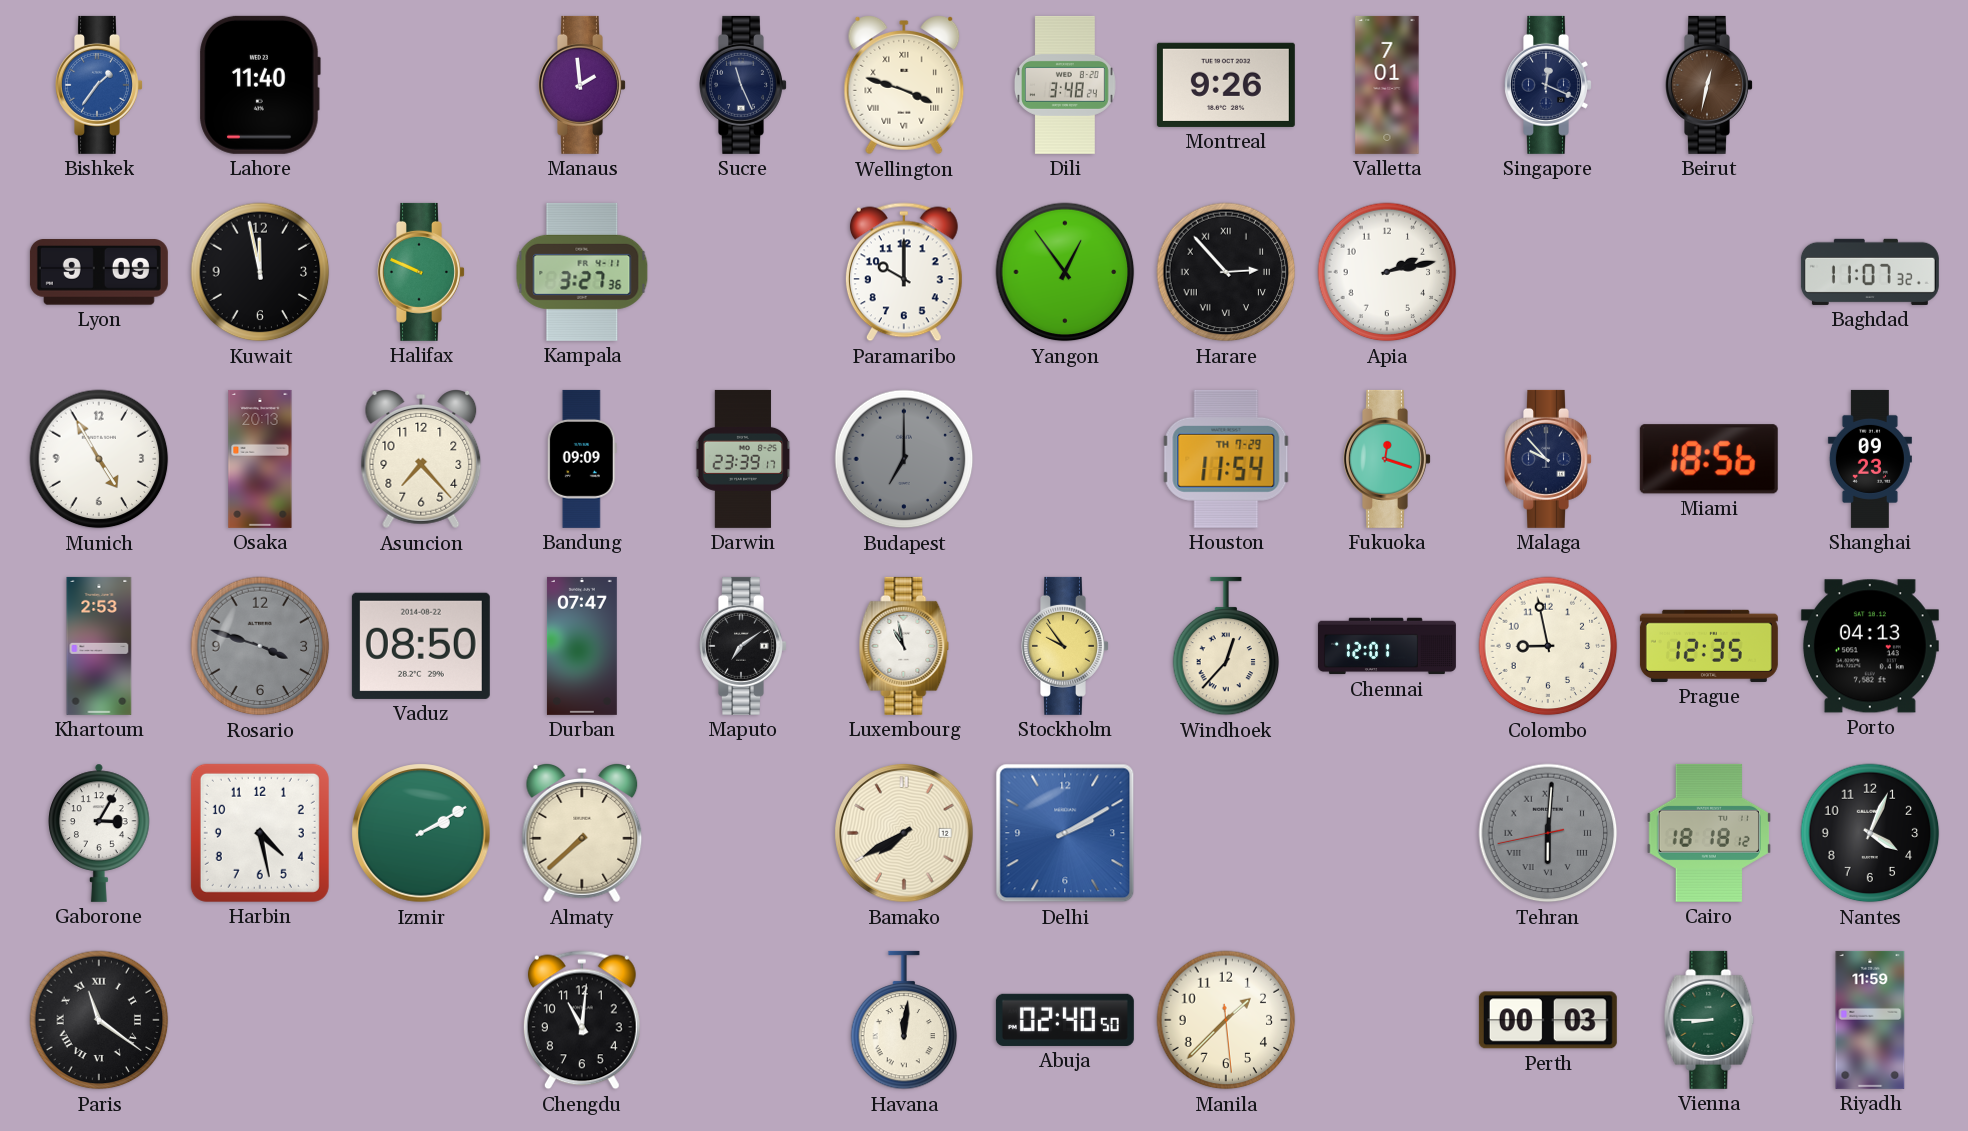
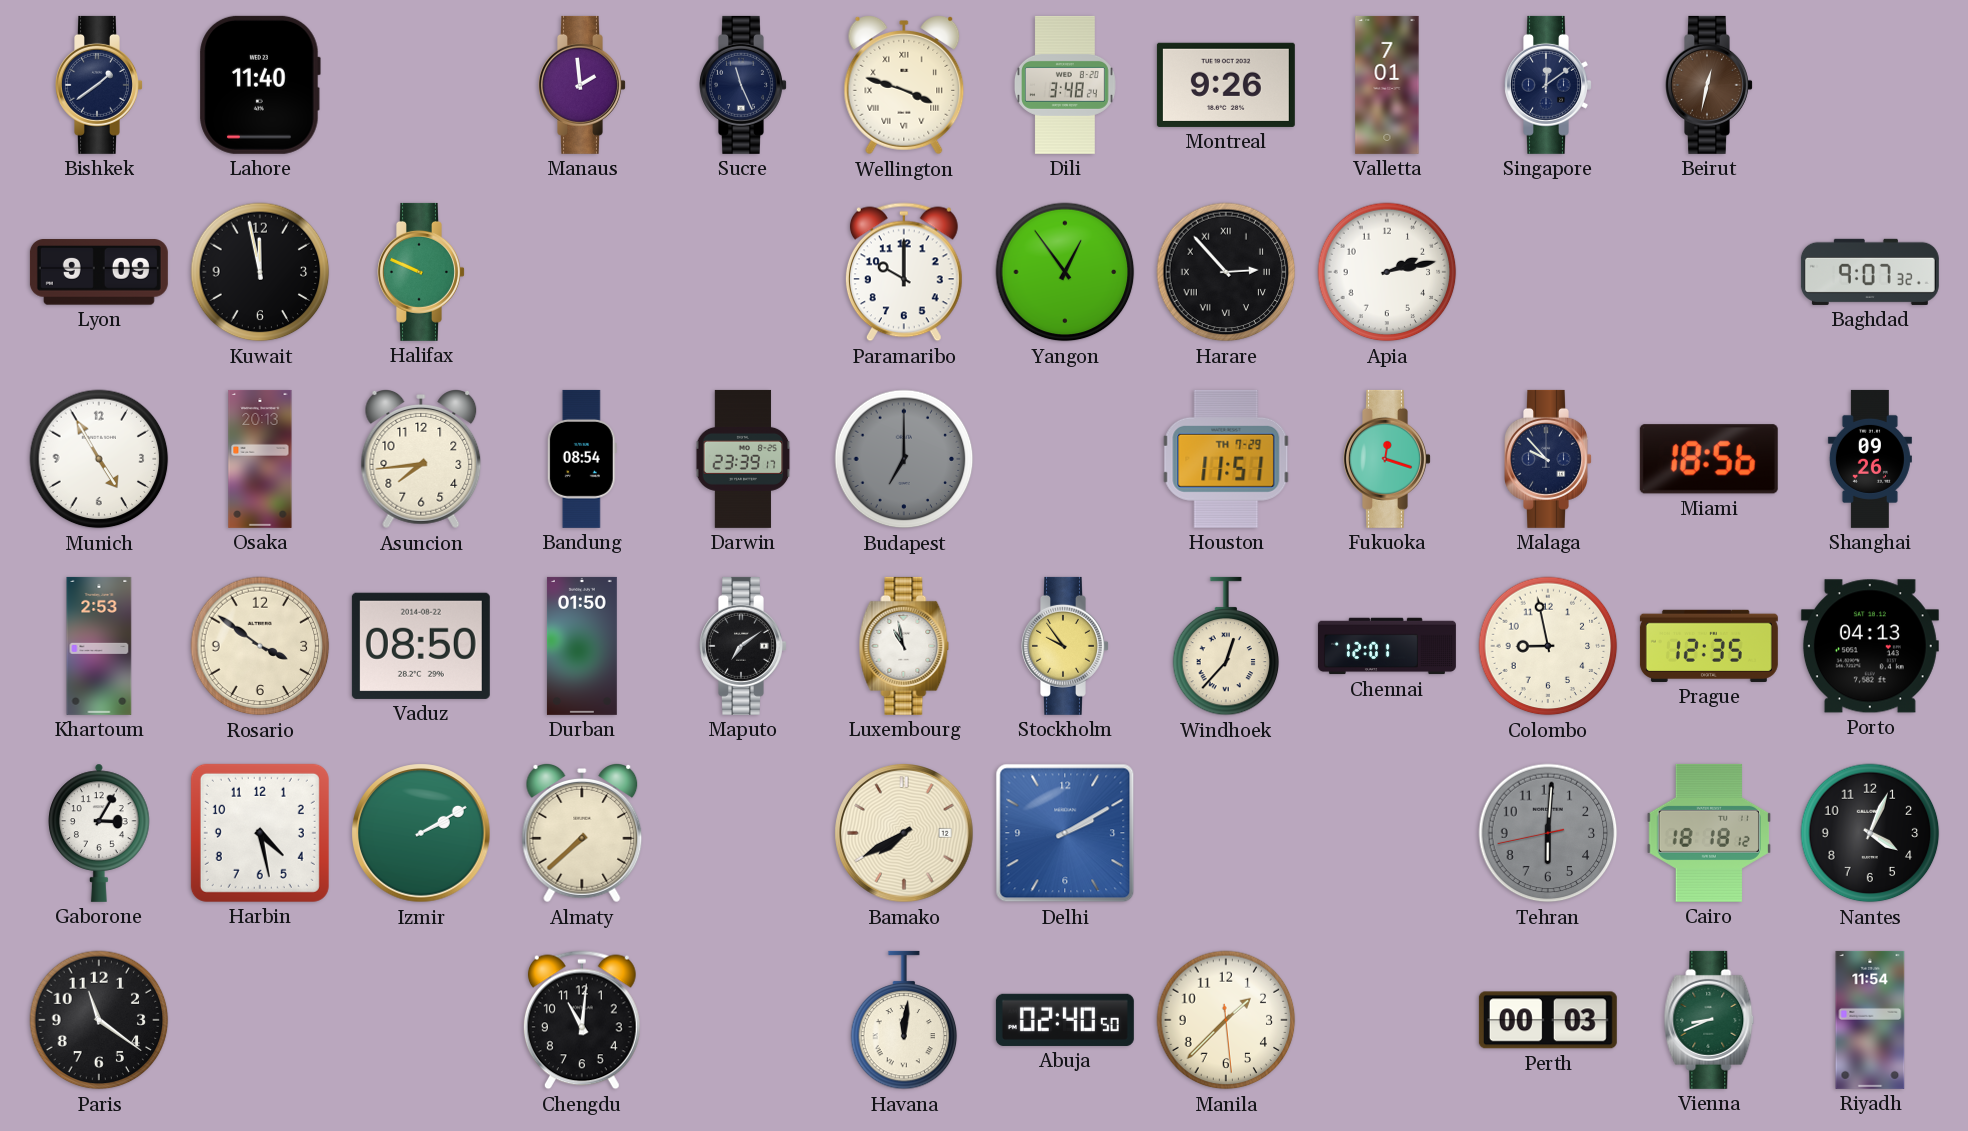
Bishkek: 1:36 -> 1:39
Bishkek dial: blue -> navy
Singapore: 12:19 -> 12:09
Kampala: 3:27 -> none
Baghdad: 11:07 -> 9:07
Asuncion: 7:23 -> 7:44
Bandung: 09:09 -> 08:54
Houston: 11:54 -> 11:51
Shanghai: 09:23 -> 09:26
Rosario: 3:48 -> 3:51
Rosario dial: grey -> cream
Durban: 07:47 -> 01:50
Tehran numerals: Roman -> Arabic
Paris numerals: Roman -> Arabic
Vienna: 8:45 -> 8:41
Riyadh: 11:59 -> 11:54
